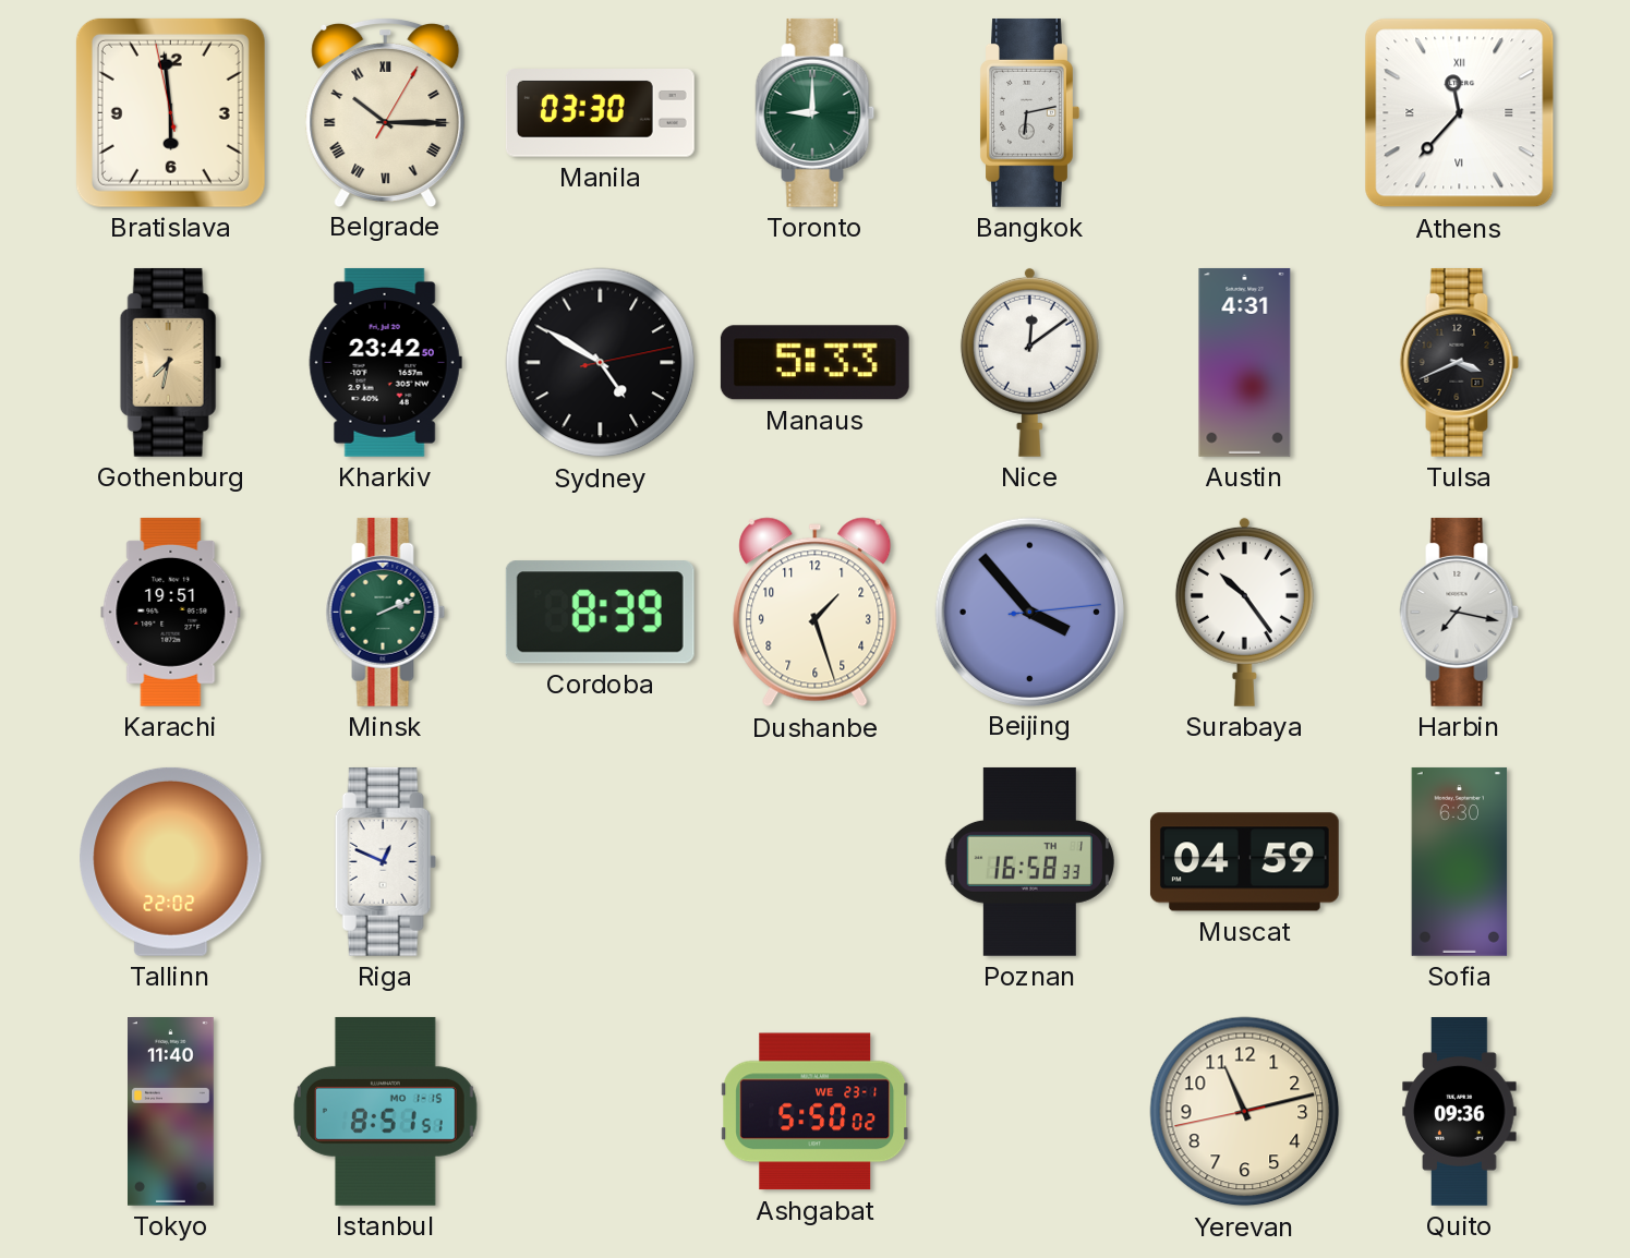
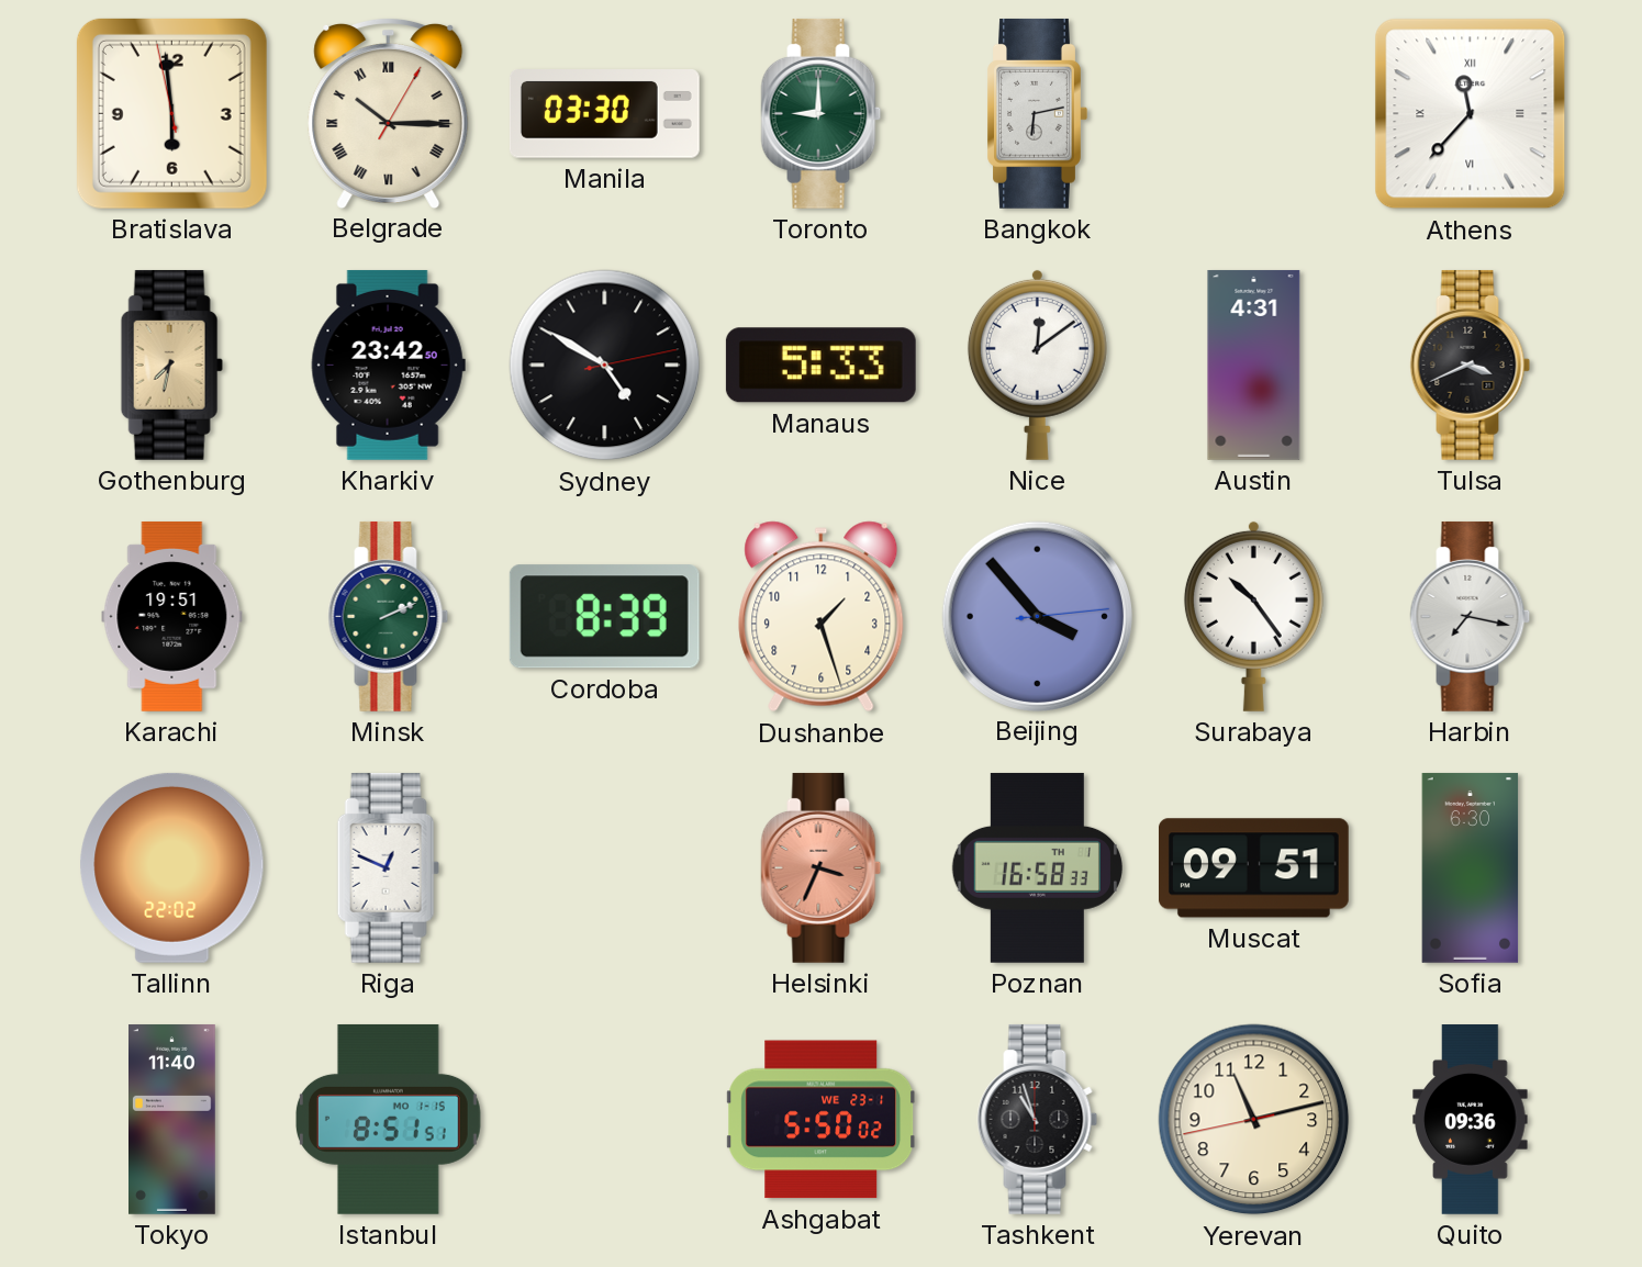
Helsinki: none -> 3:34
Muscat: 04:59 -> 09:51
Tashkent: none -> 10:57
